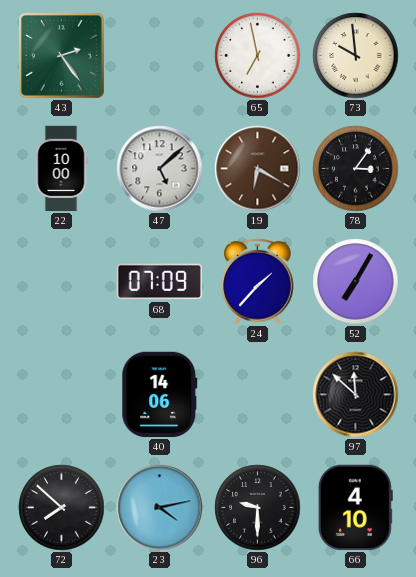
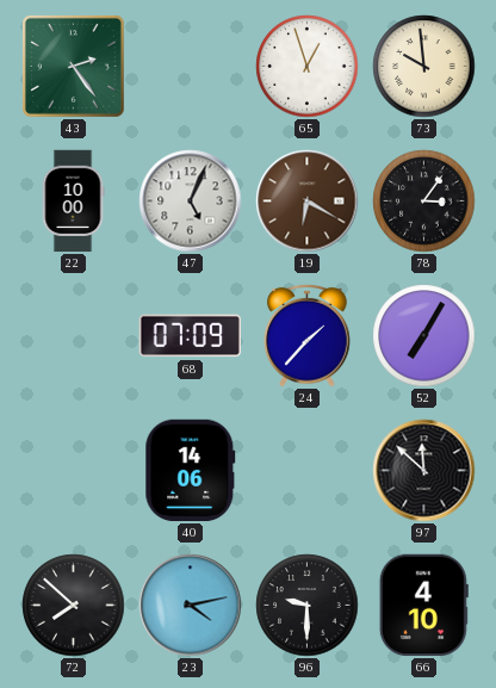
65: 6:58 -> 12:57
47: 5:08 -> 5:04
